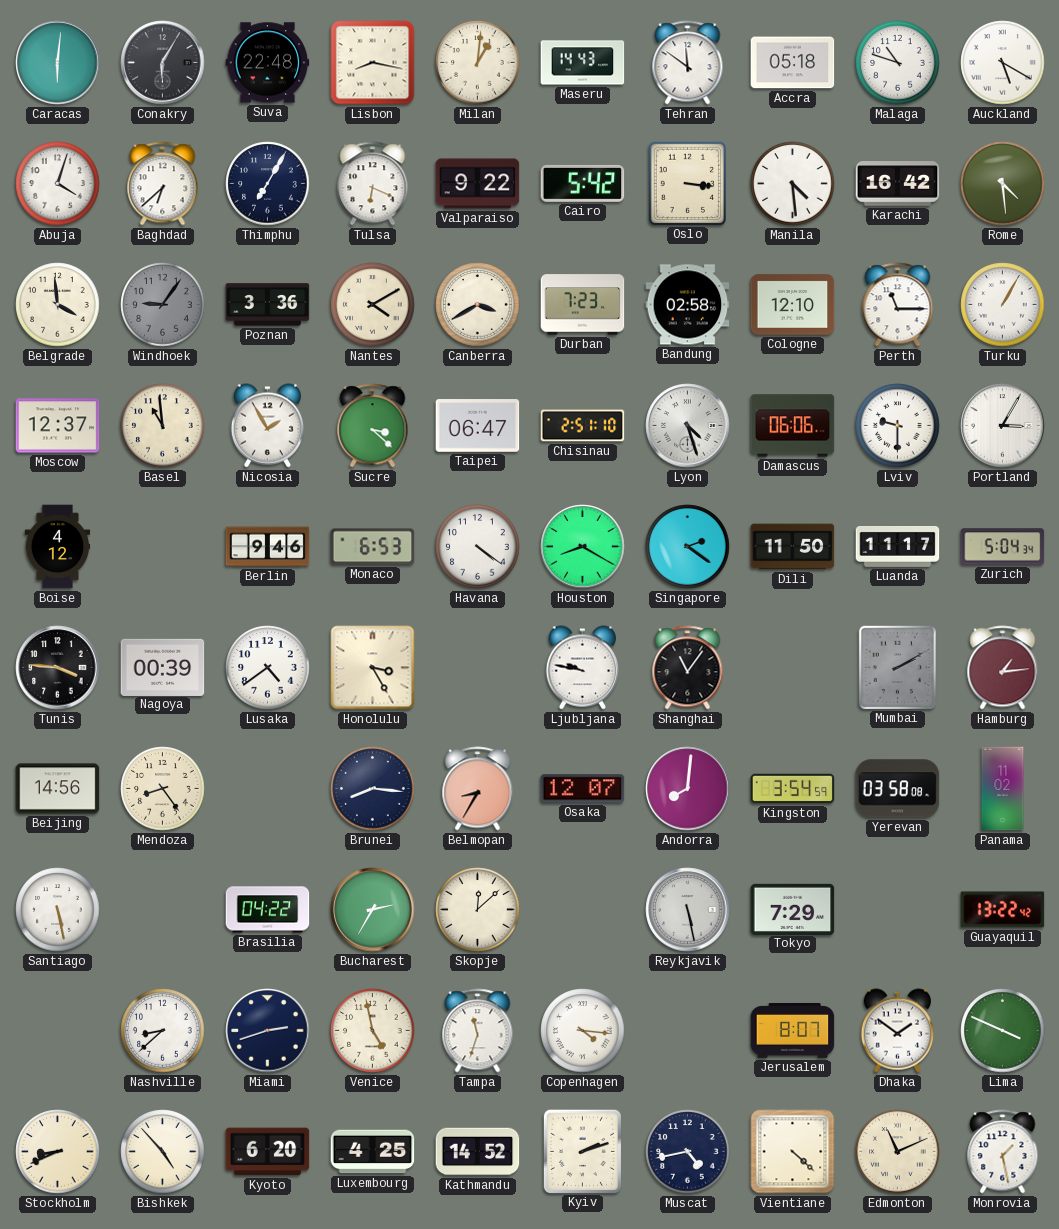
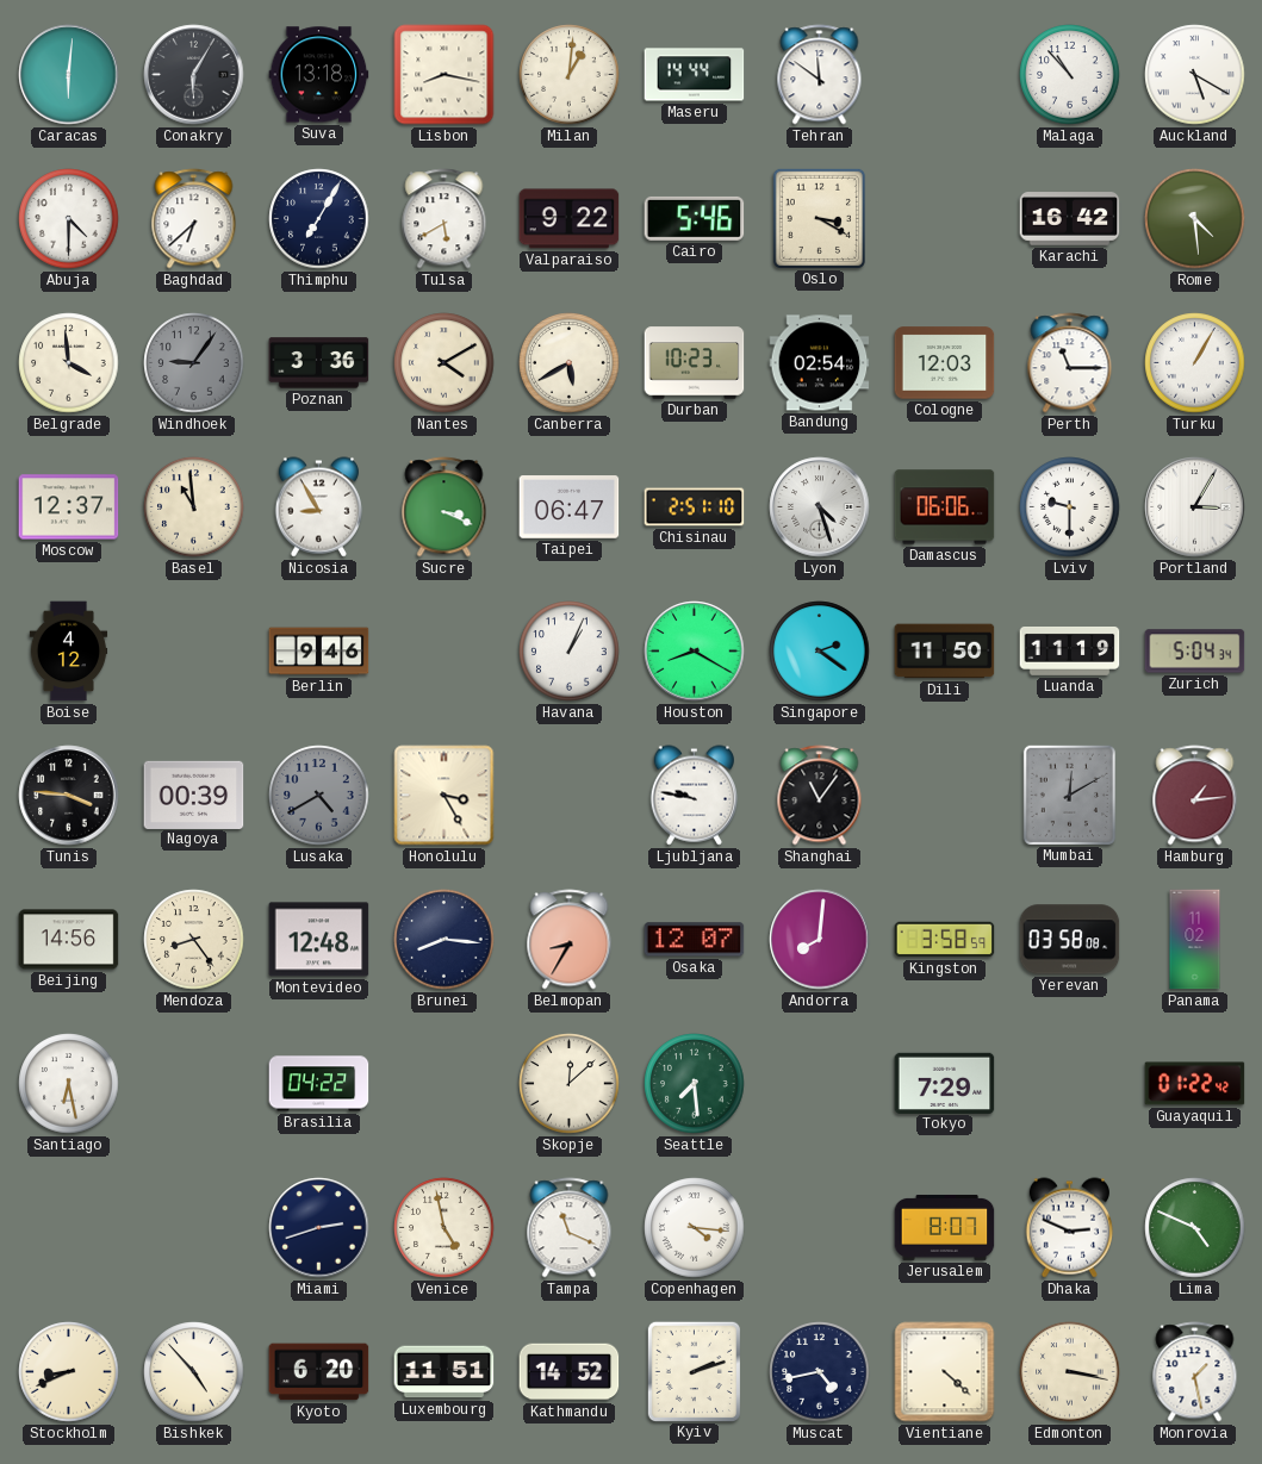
Suva: 22:48 -> 13:18
Maseru: 14:43 -> 14:44
Accra: 05:18 -> none
Malaga: 10:48 -> 10:53
Abuja: 4:03 -> 4:30
Tulsa: 6:19 -> 5:40
Cairo: 5:42 -> 5:46
Oslo: 3:16 -> 3:20
Manila: 4:29 -> none
Canberra: 3:40 -> 5:40
Durban: 7:23 -> 10:23
Bandung: 02:58 -> 02:54
Cologne: 12:10 -> 12:03
Nicosia: 1:55 -> 8:55
Sucre: 3:22 -> 3:19
Monaco: 6:53 -> none
Havana: 4:21 -> 1:04
Luanda: 11:17 -> 11:19
Lusaka: 4:39 -> 4:40
Lusaka dial: white -> grey
Mumbai: 2:10 -> 12:10
Montevideo: none -> 12:48
Kingston: 3:54 -> 3:58
Santiago: 5:28 -> 6:28
Bucharest: 2:35 -> none
Seattle: none -> 7:29
Reykjavik: 5:28 -> none
Guayaquil: 13:22 -> 01:22
Nashville: 8:38 -> none
Tampa: 11:33 -> 11:19
Dhaka: 1:51 -> 2:49
Lima: 3:49 -> 4:49
Luxembourg: 4:25 -> 11:51
Edmonton: 11:11 -> 3:17
